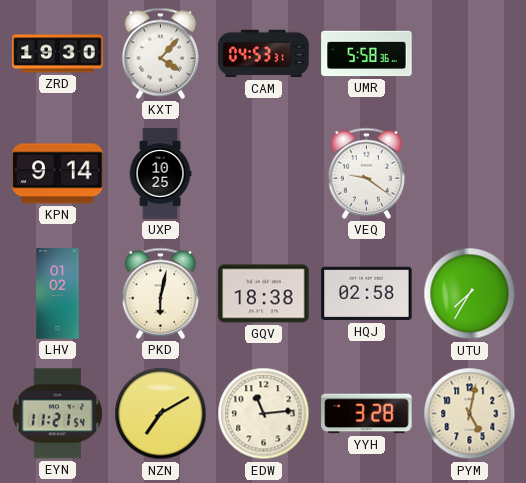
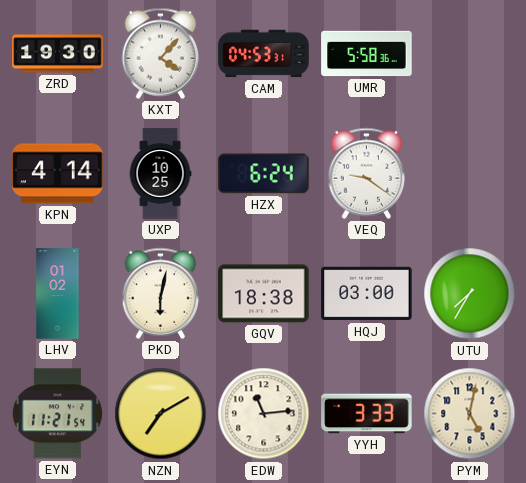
KPN: 9:14 -> 4:14
HZX: none -> 6:24
HQJ: 02:58 -> 03:00
YYH: 3:28 -> 3:33
